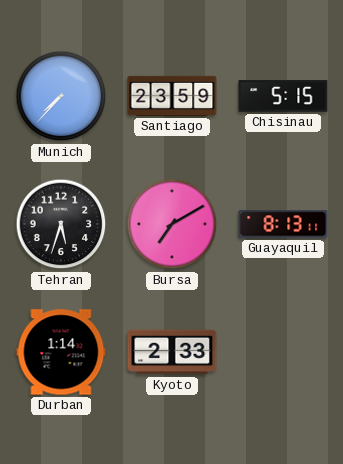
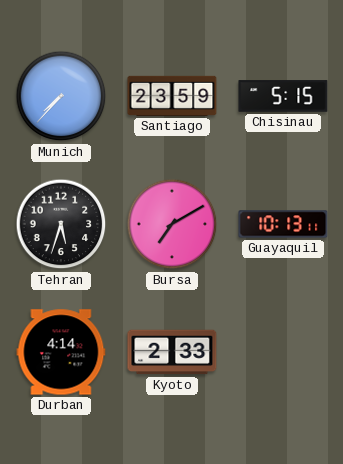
Guayaquil: 8:13 -> 10:13
Durban: 1:14 -> 4:14
